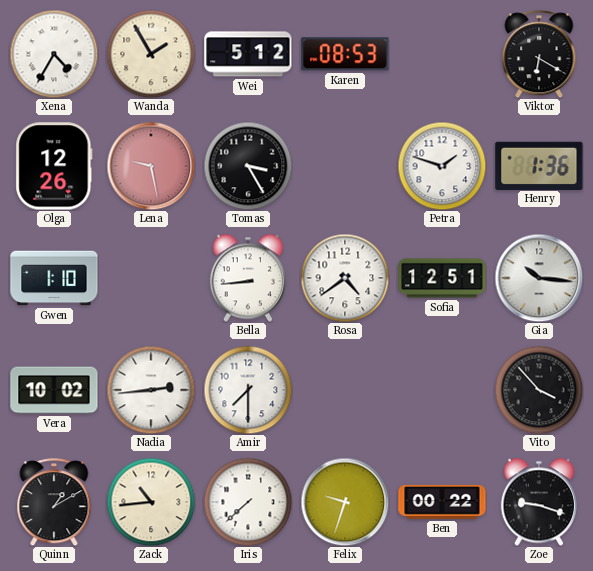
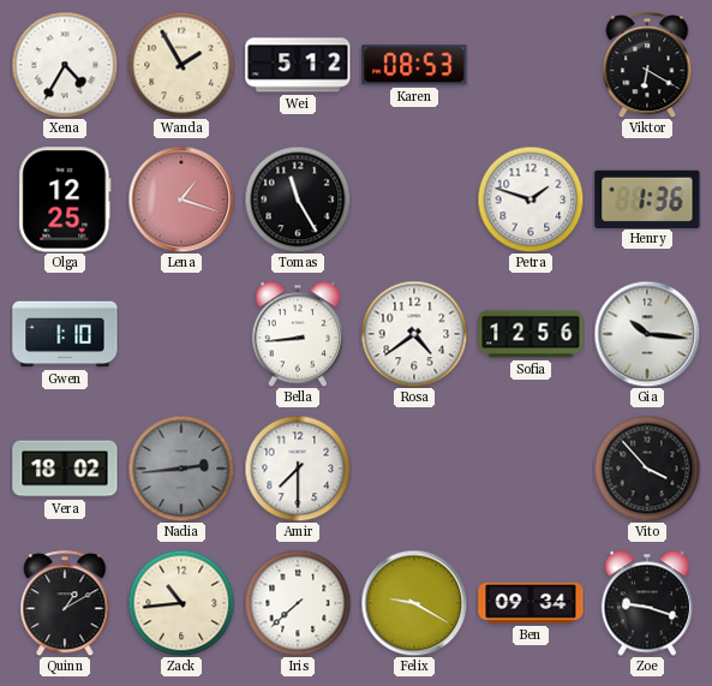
Olga: 12:26 -> 12:25
Lena: 9:28 -> 1:18
Tomas: 3:25 -> 11:25
Sofia: 12:51 -> 12:56
Vera: 10:02 -> 18:02
Nadia dial: white -> grey
Felix: 9:33 -> 9:20
Ben: 00:22 -> 09:34
